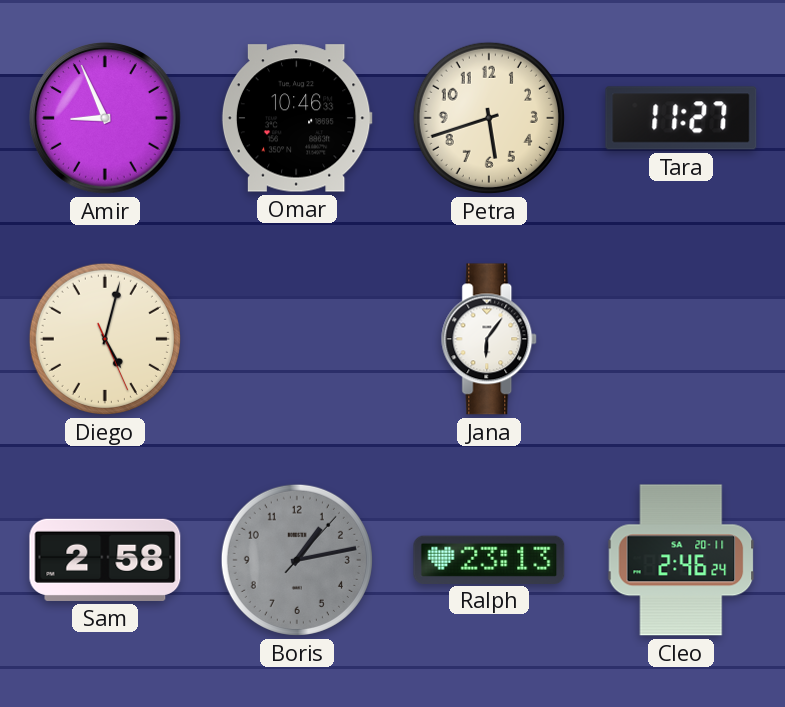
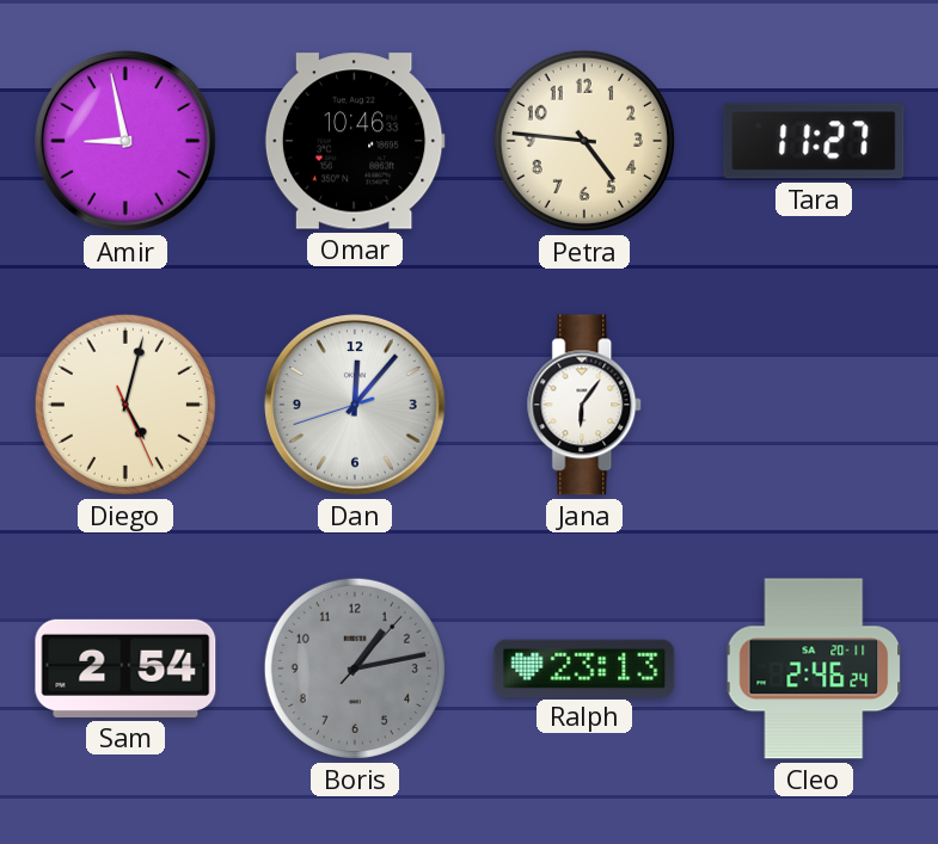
Amir: 8:56 -> 8:58
Petra: 5:42 -> 4:46
Dan: none -> 12:06
Sam: 2:58 -> 2:54
